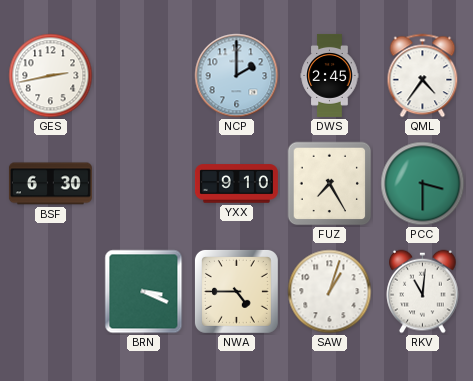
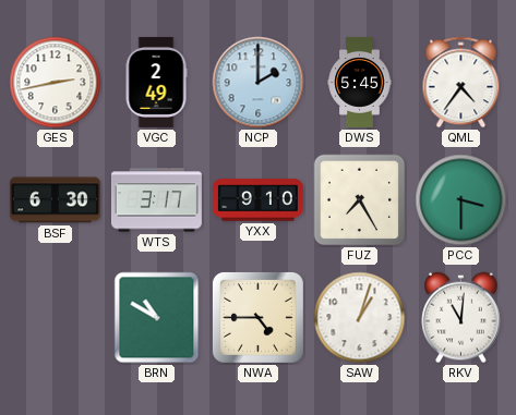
VGC: none -> 2:49
DWS: 2:45 -> 5:45
WTS: none -> 3:17
BRN: 3:19 -> 10:50
